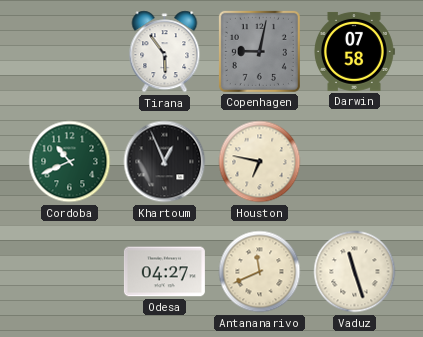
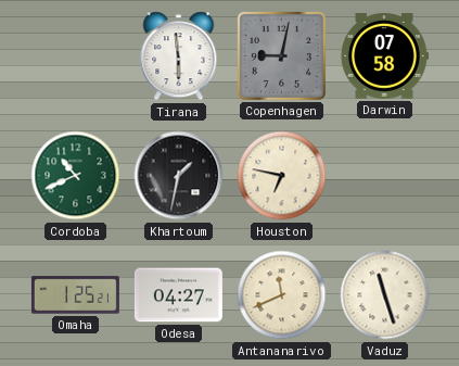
Tirana: 5:54 -> 5:59
Khartoum: 12:56 -> 1:32
Omaha: none -> 1:25
